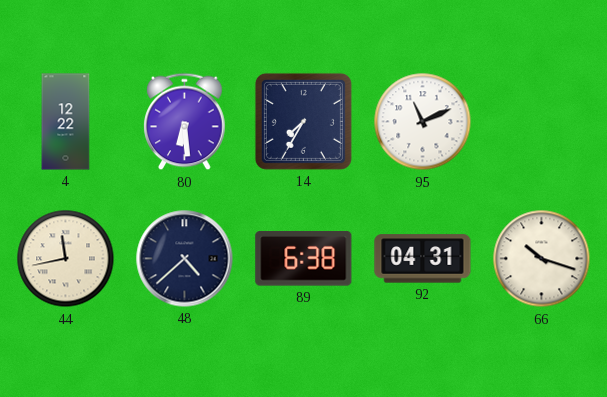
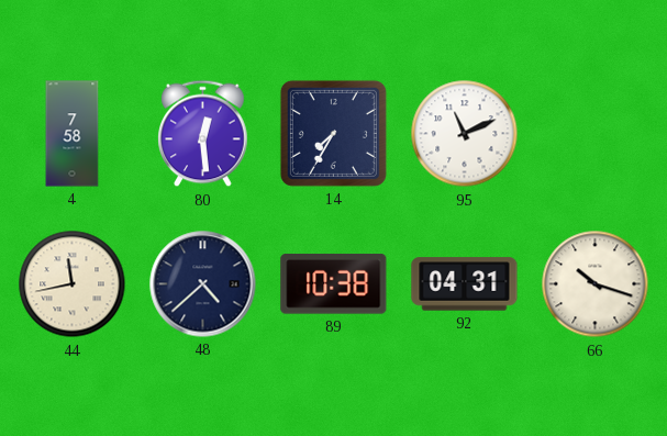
4: 12:22 -> 7:58
80: 6:29 -> 12:29
89: 6:38 -> 10:38
